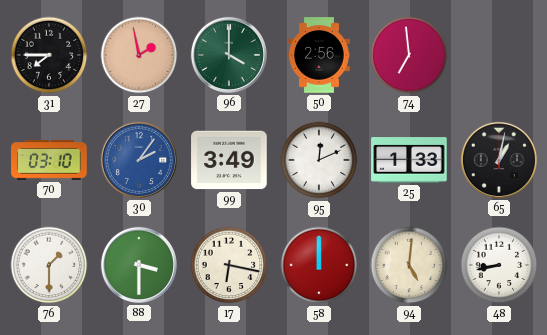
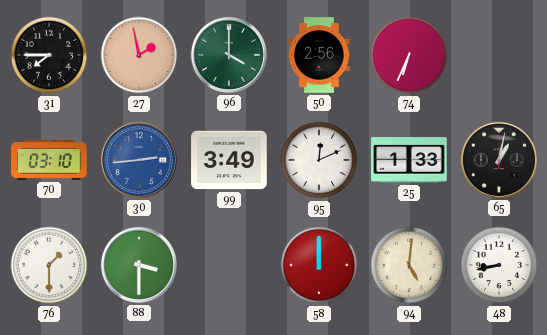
74: 6:59 -> 6:34
30: 2:06 -> 2:44
17: 6:17 -> none
